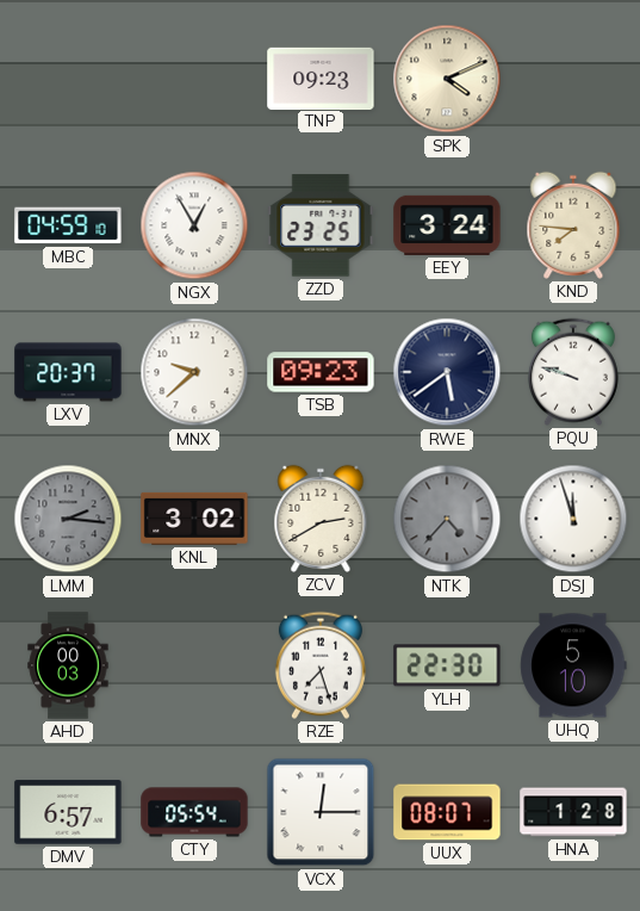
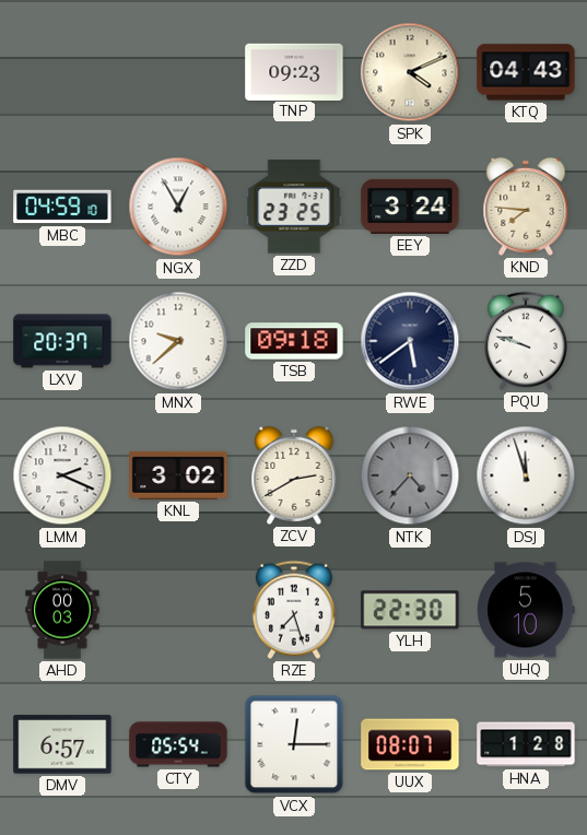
KTQ: none -> 04:43
TSB: 09:23 -> 09:18
LMM: 2:16 -> 2:19
LMM dial: grey -> white
